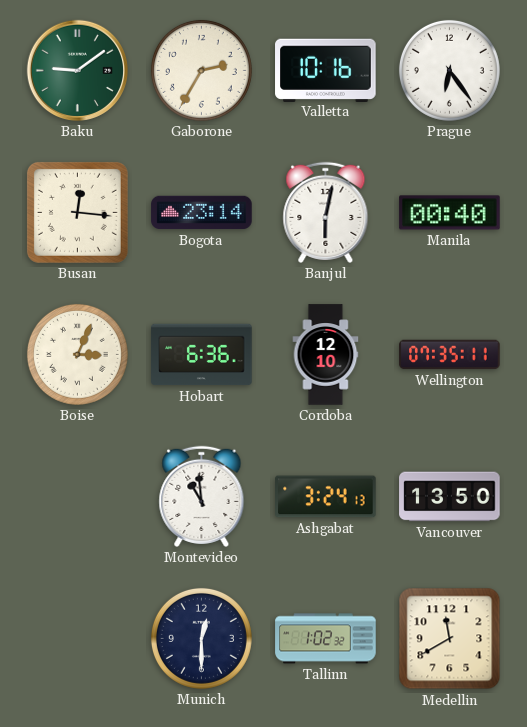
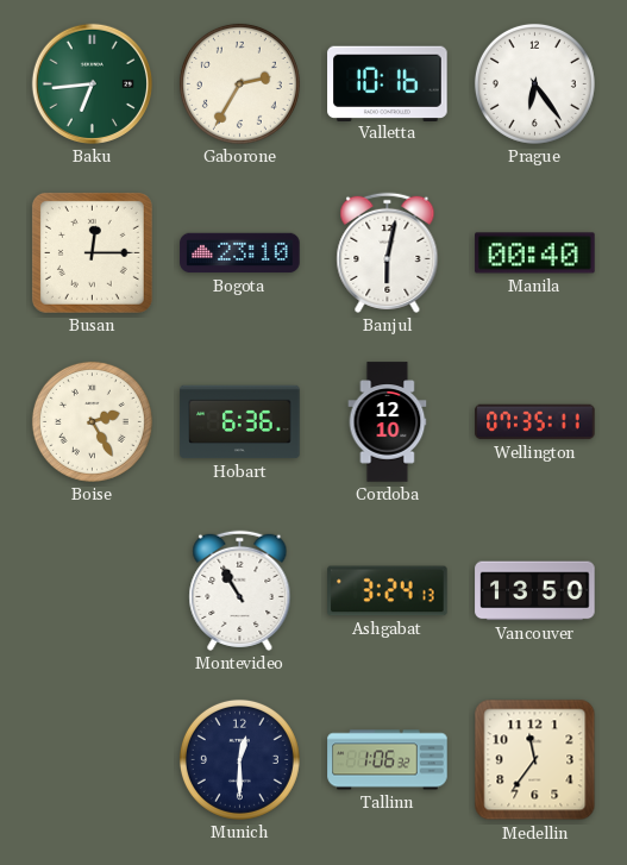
Baku: 9:09 -> 6:44
Busan: 12:16 -> 12:15
Bogota: 23:14 -> 23:10
Boise: 3:04 -> 2:25
Montevideo: 10:59 -> 10:55
Tallinn: 1:02 -> 1:06
Medellin: 11:40 -> 11:36
